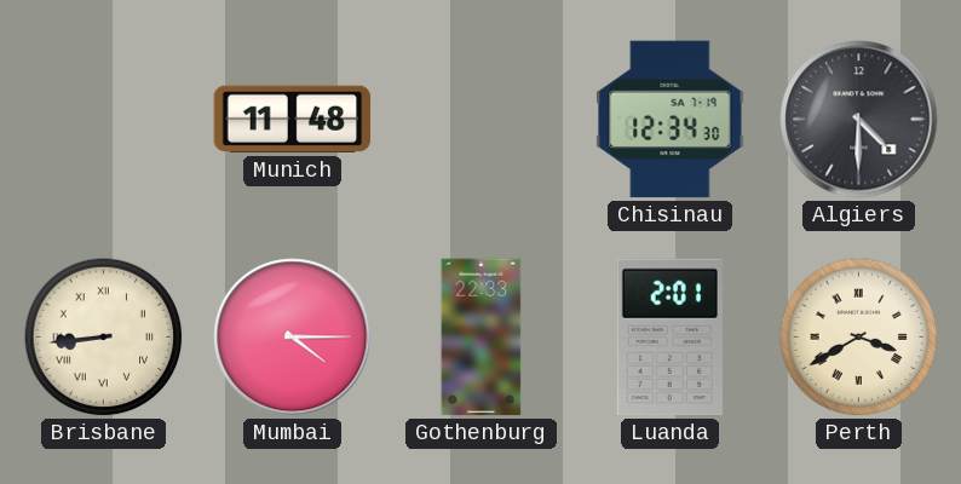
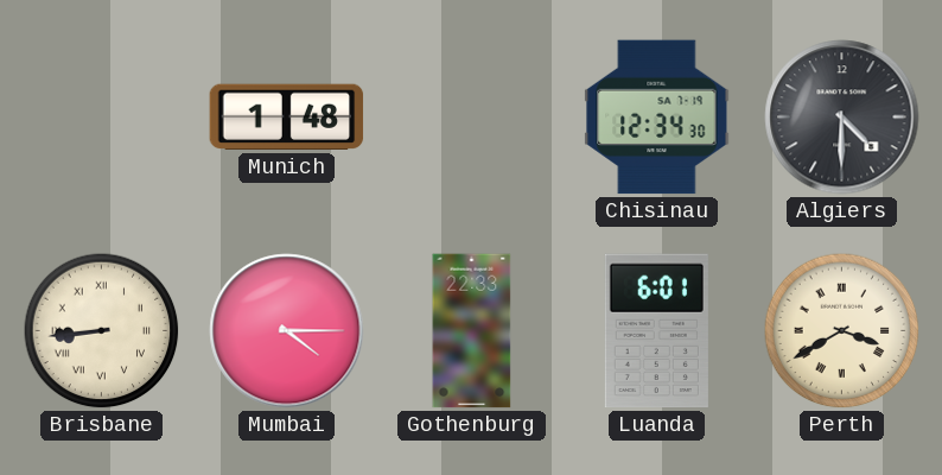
Munich: 11:48 -> 1:48
Luanda: 2:01 -> 6:01
